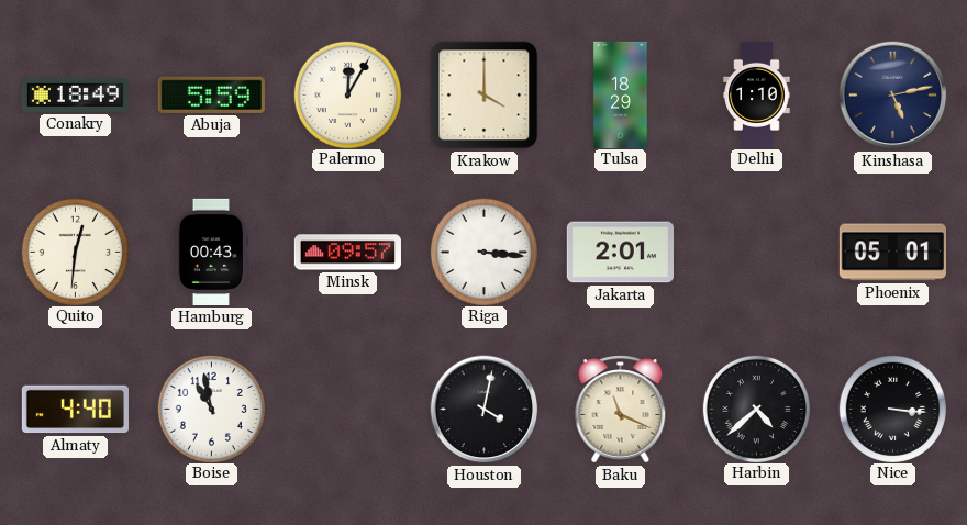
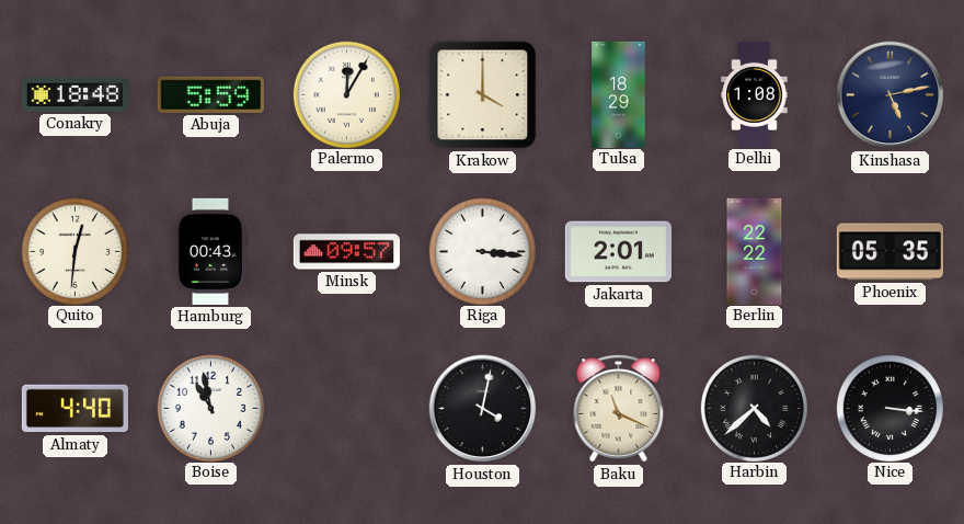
Conakry: 18:49 -> 18:48
Delhi: 1:10 -> 1:08
Berlin: none -> 22:22
Phoenix: 05:01 -> 05:35
